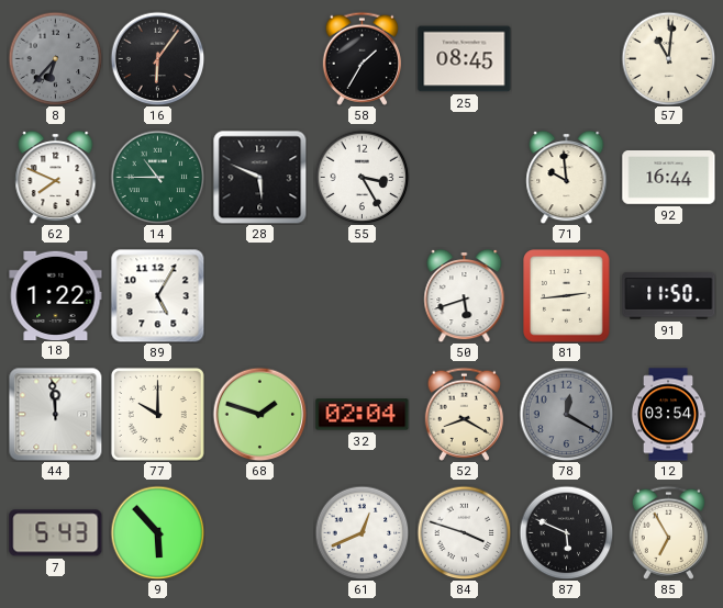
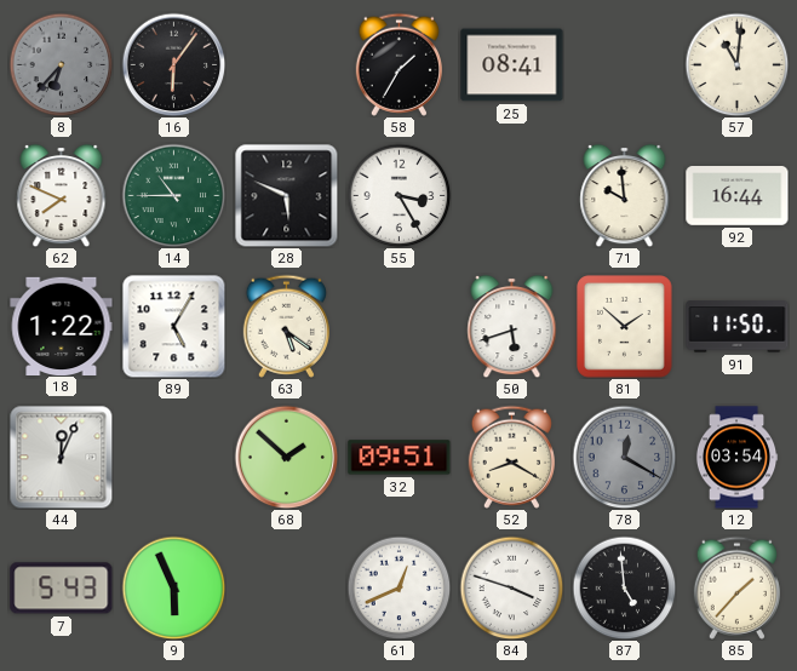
25: 08:45 -> 08:41
63: none -> 5:21
81: 2:44 -> 1:52
44: 11:59 -> 12:04
77: 10:00 -> none
68: 1:48 -> 1:52
32: 02:04 -> 09:51
9: 5:53 -> 5:56
87: 5:49 -> 4:59
85: 6:55 -> 1:37
